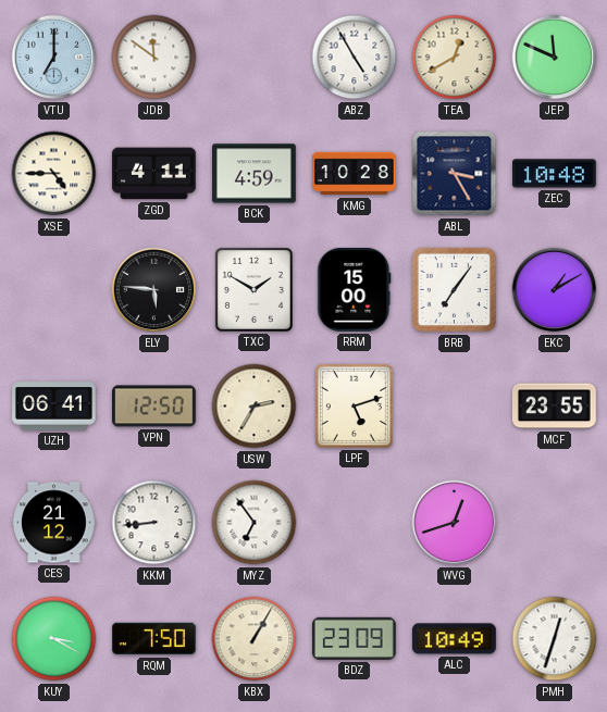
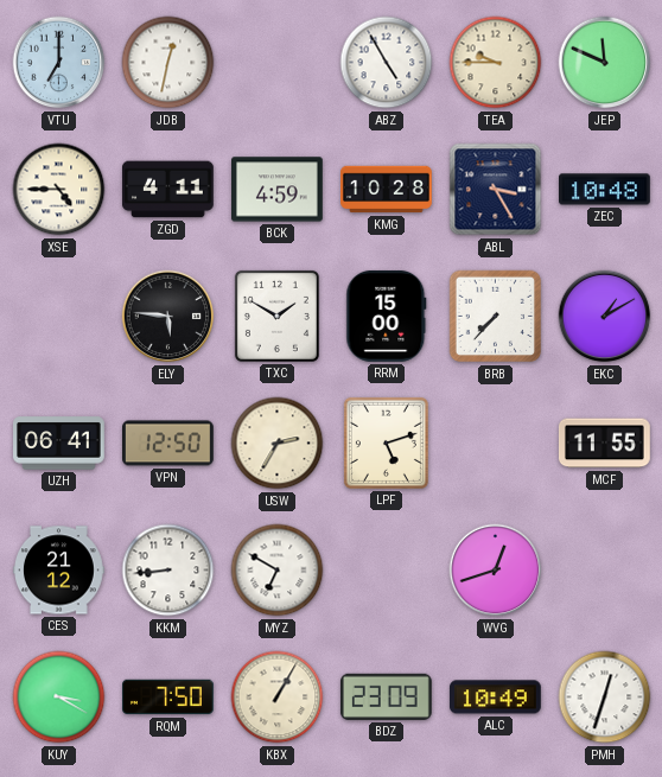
JDB: 11:51 -> 12:32
TEA: 12:40 -> 9:45
BRB: 7:06 -> 7:37
MCF: 23:55 -> 11:55
MYZ: 6:54 -> 6:50
